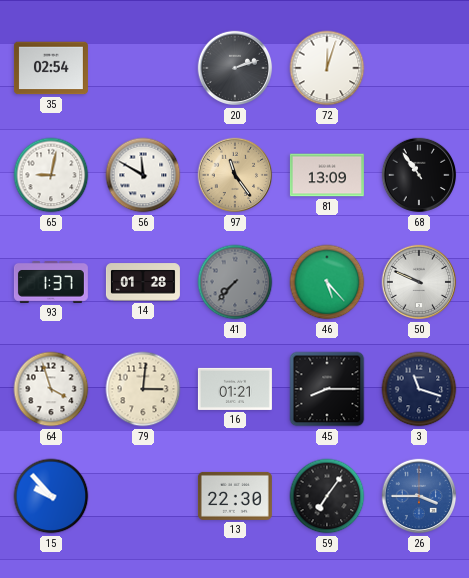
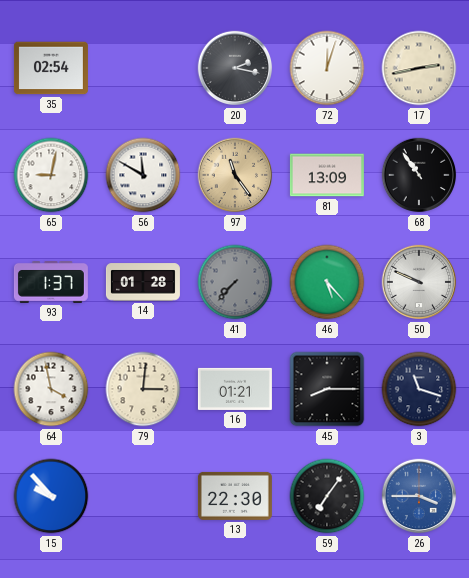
20: 2:12 -> 2:17
17: none -> 2:43
64: 3:57 -> 3:58
